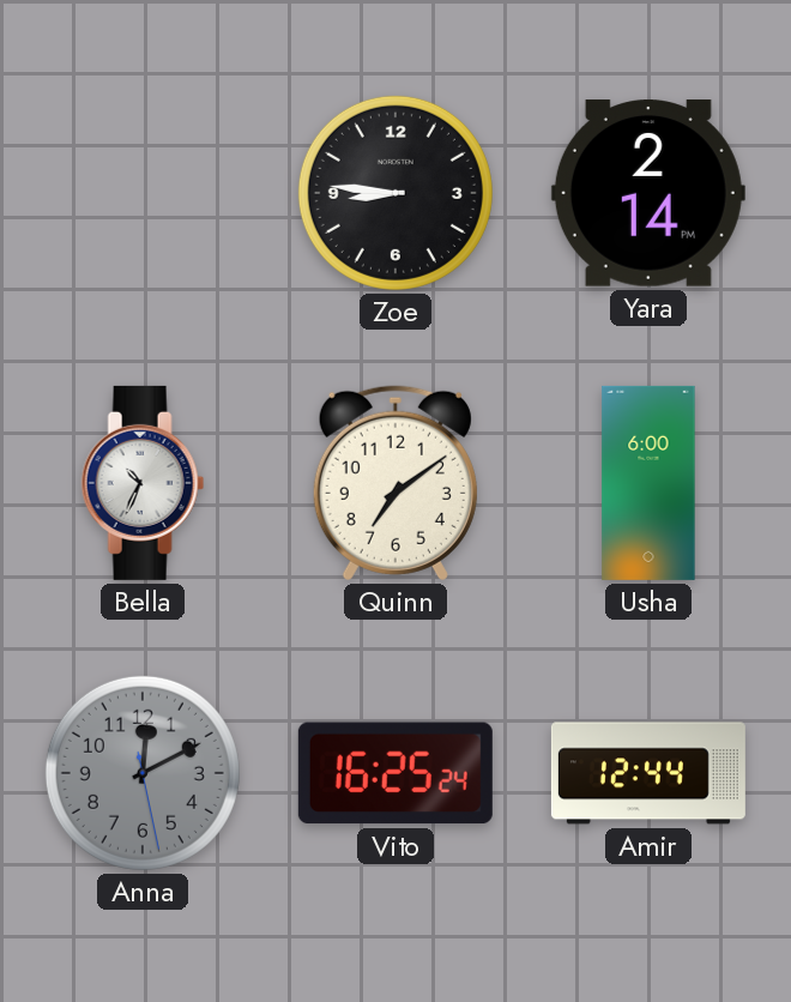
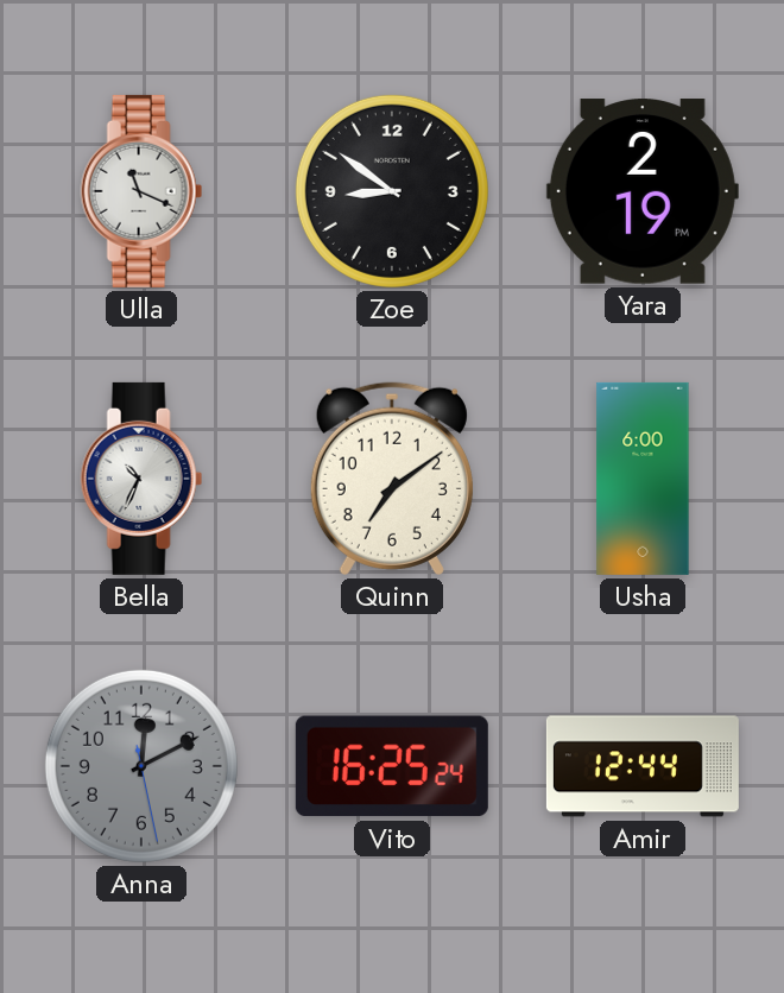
Ulla: none -> 11:19
Zoe: 8:46 -> 8:51
Yara: 2:14 -> 2:19
